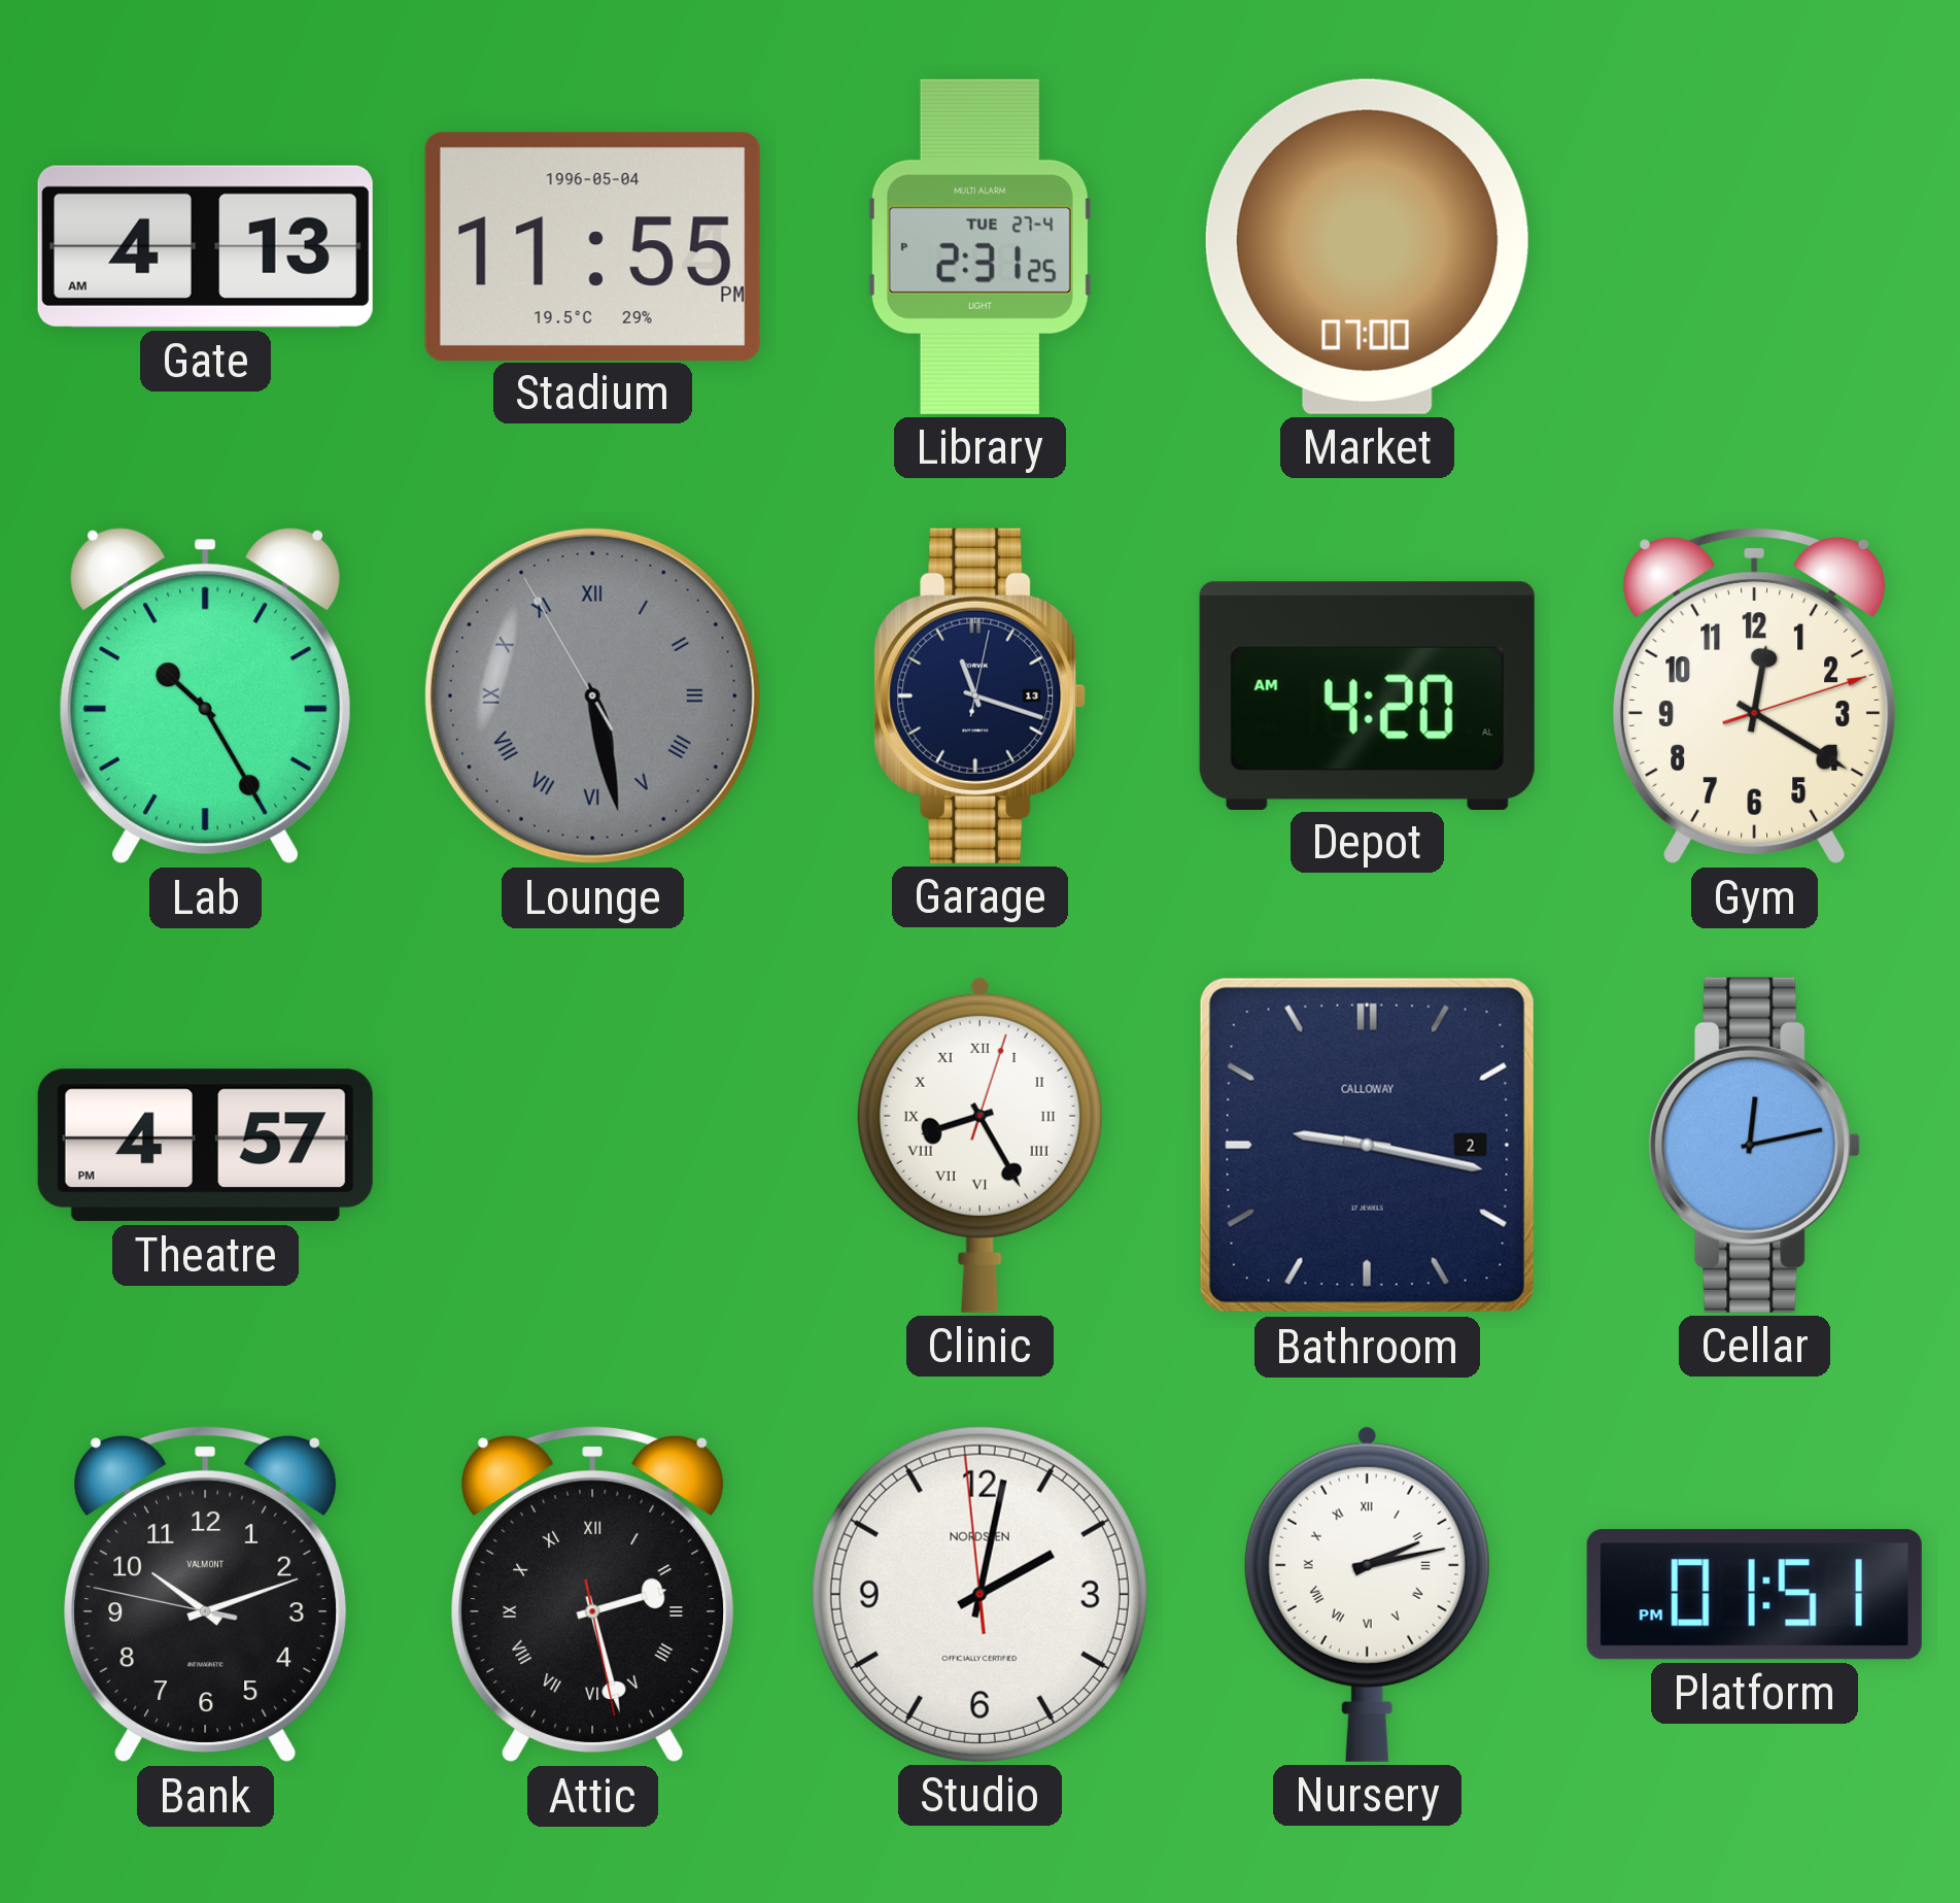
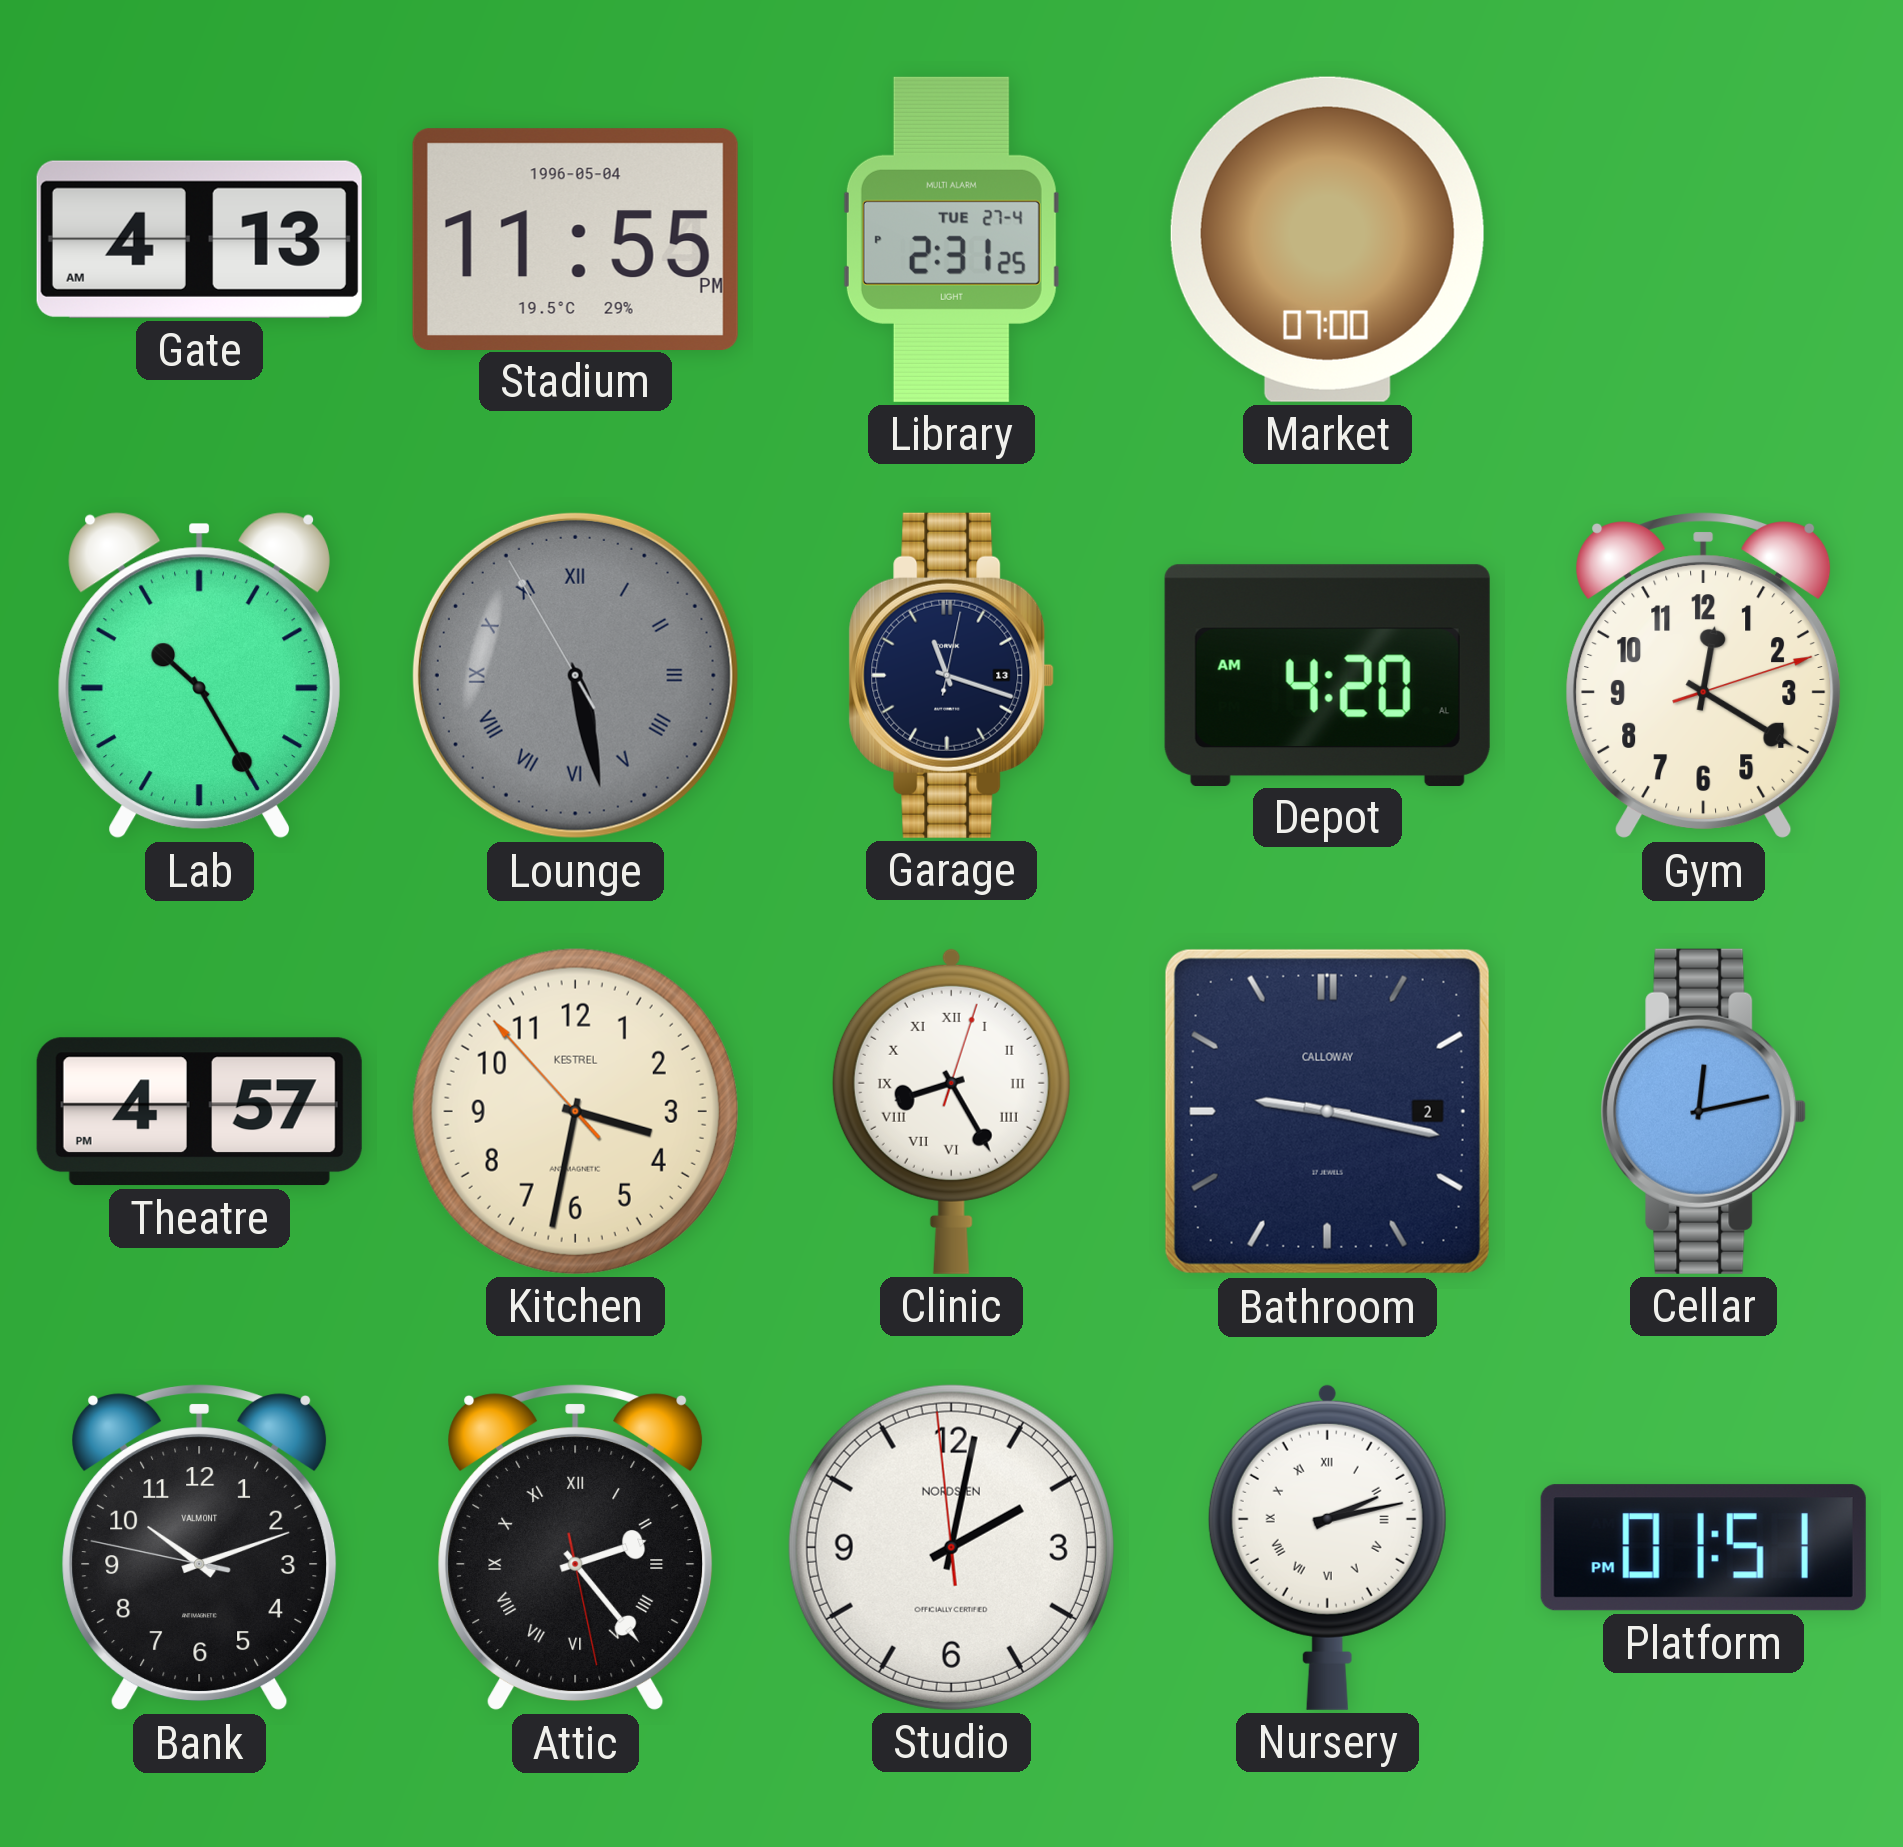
Kitchen: none -> 3:31
Attic: 2:27 -> 2:23
